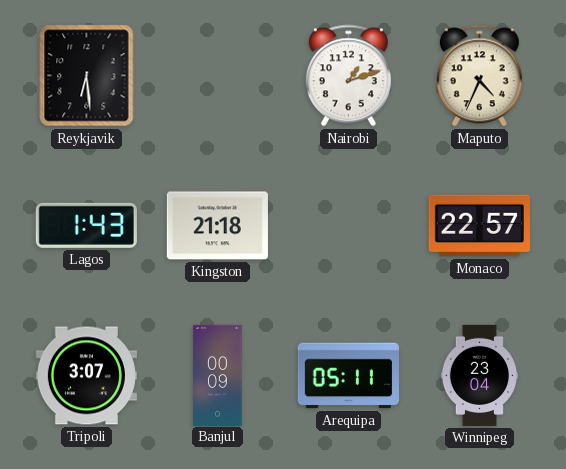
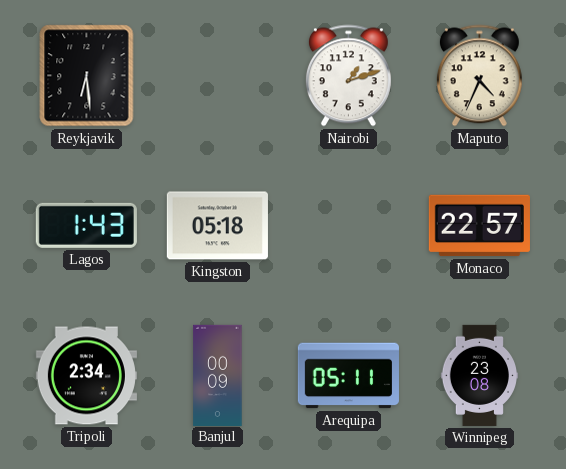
Kingston: 21:18 -> 05:18
Tripoli: 3:07 -> 2:34
Winnipeg: 23:04 -> 23:08
